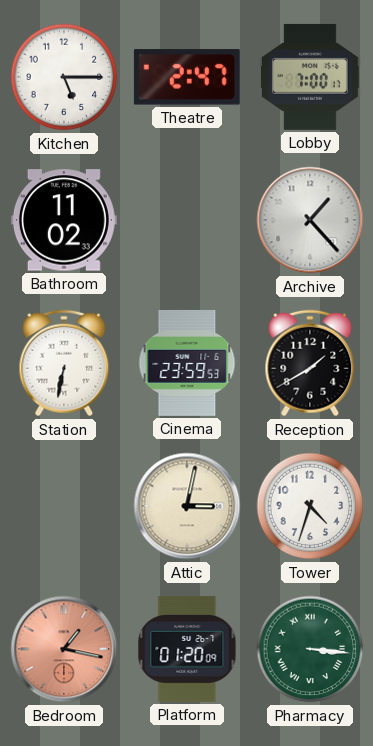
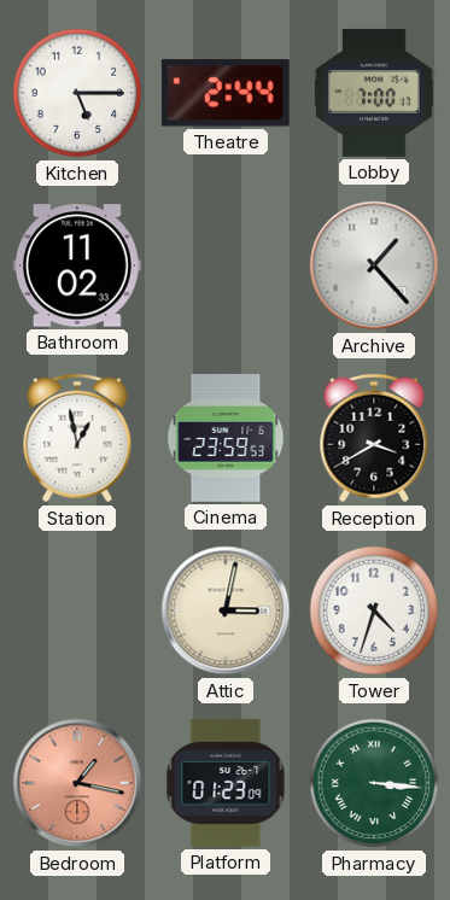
Theatre: 2:47 -> 2:44
Station: 6:32 -> 12:58
Reception: 1:40 -> 3:40
Platform: 01:20 -> 01:23
